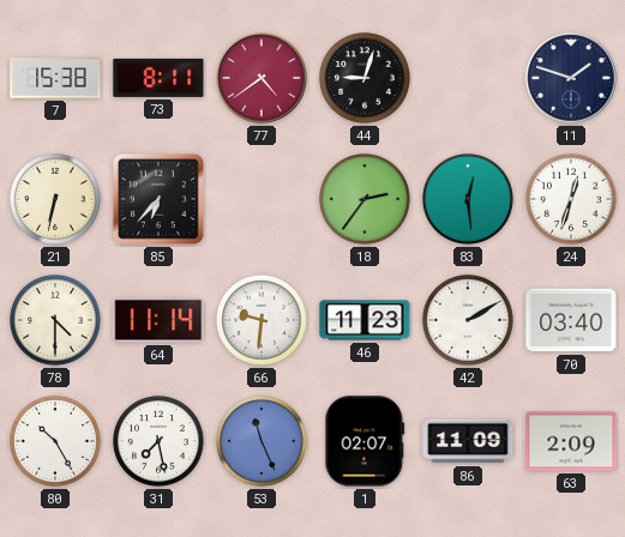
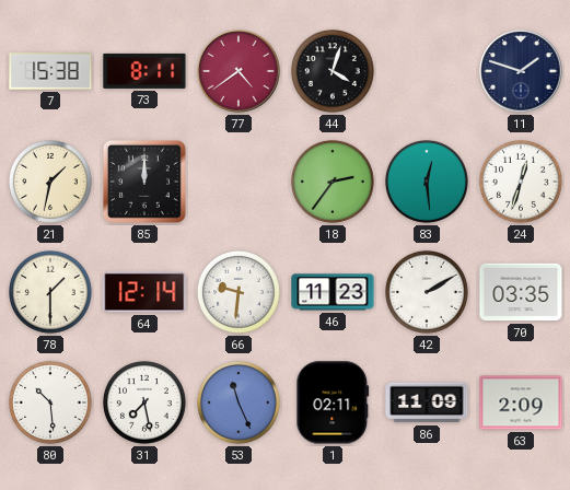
44: 9:03 -> 4:03
21: 6:32 -> 1:32
85: 6:37 -> 12:00
78: 4:30 -> 1:30
64: 11:14 -> 12:14
70: 03:40 -> 03:35
80: 10:25 -> 10:29
1: 02:07 -> 02:11
